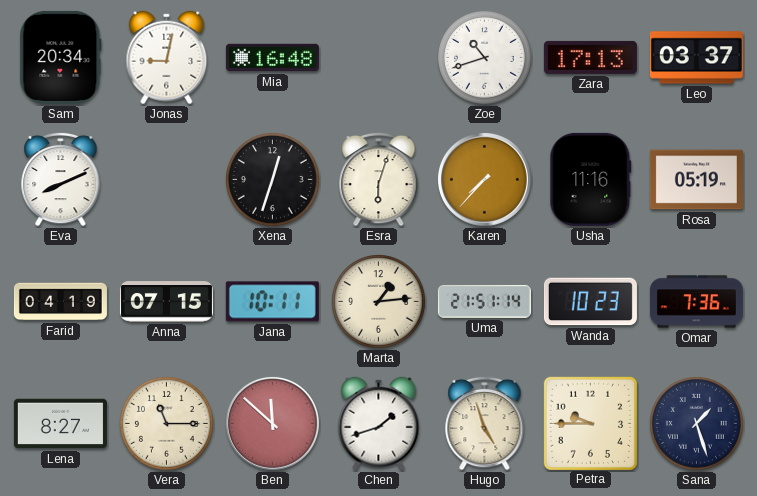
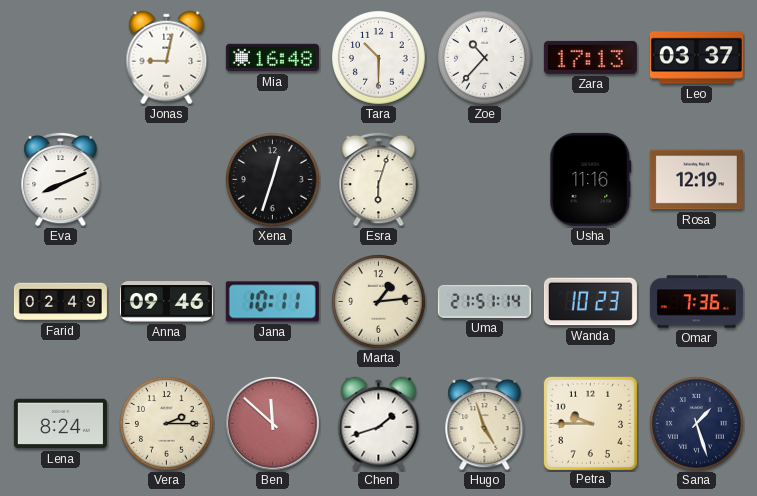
Sam: 20:34 -> none
Tara: none -> 10:30
Zoe: 10:42 -> 10:37
Karen: 7:37 -> none
Rosa: 05:19 -> 12:19
Farid: 04:19 -> 02:49
Anna: 07:15 -> 09:46
Lena: 8:27 -> 8:24
Vera: 11:15 -> 2:15
